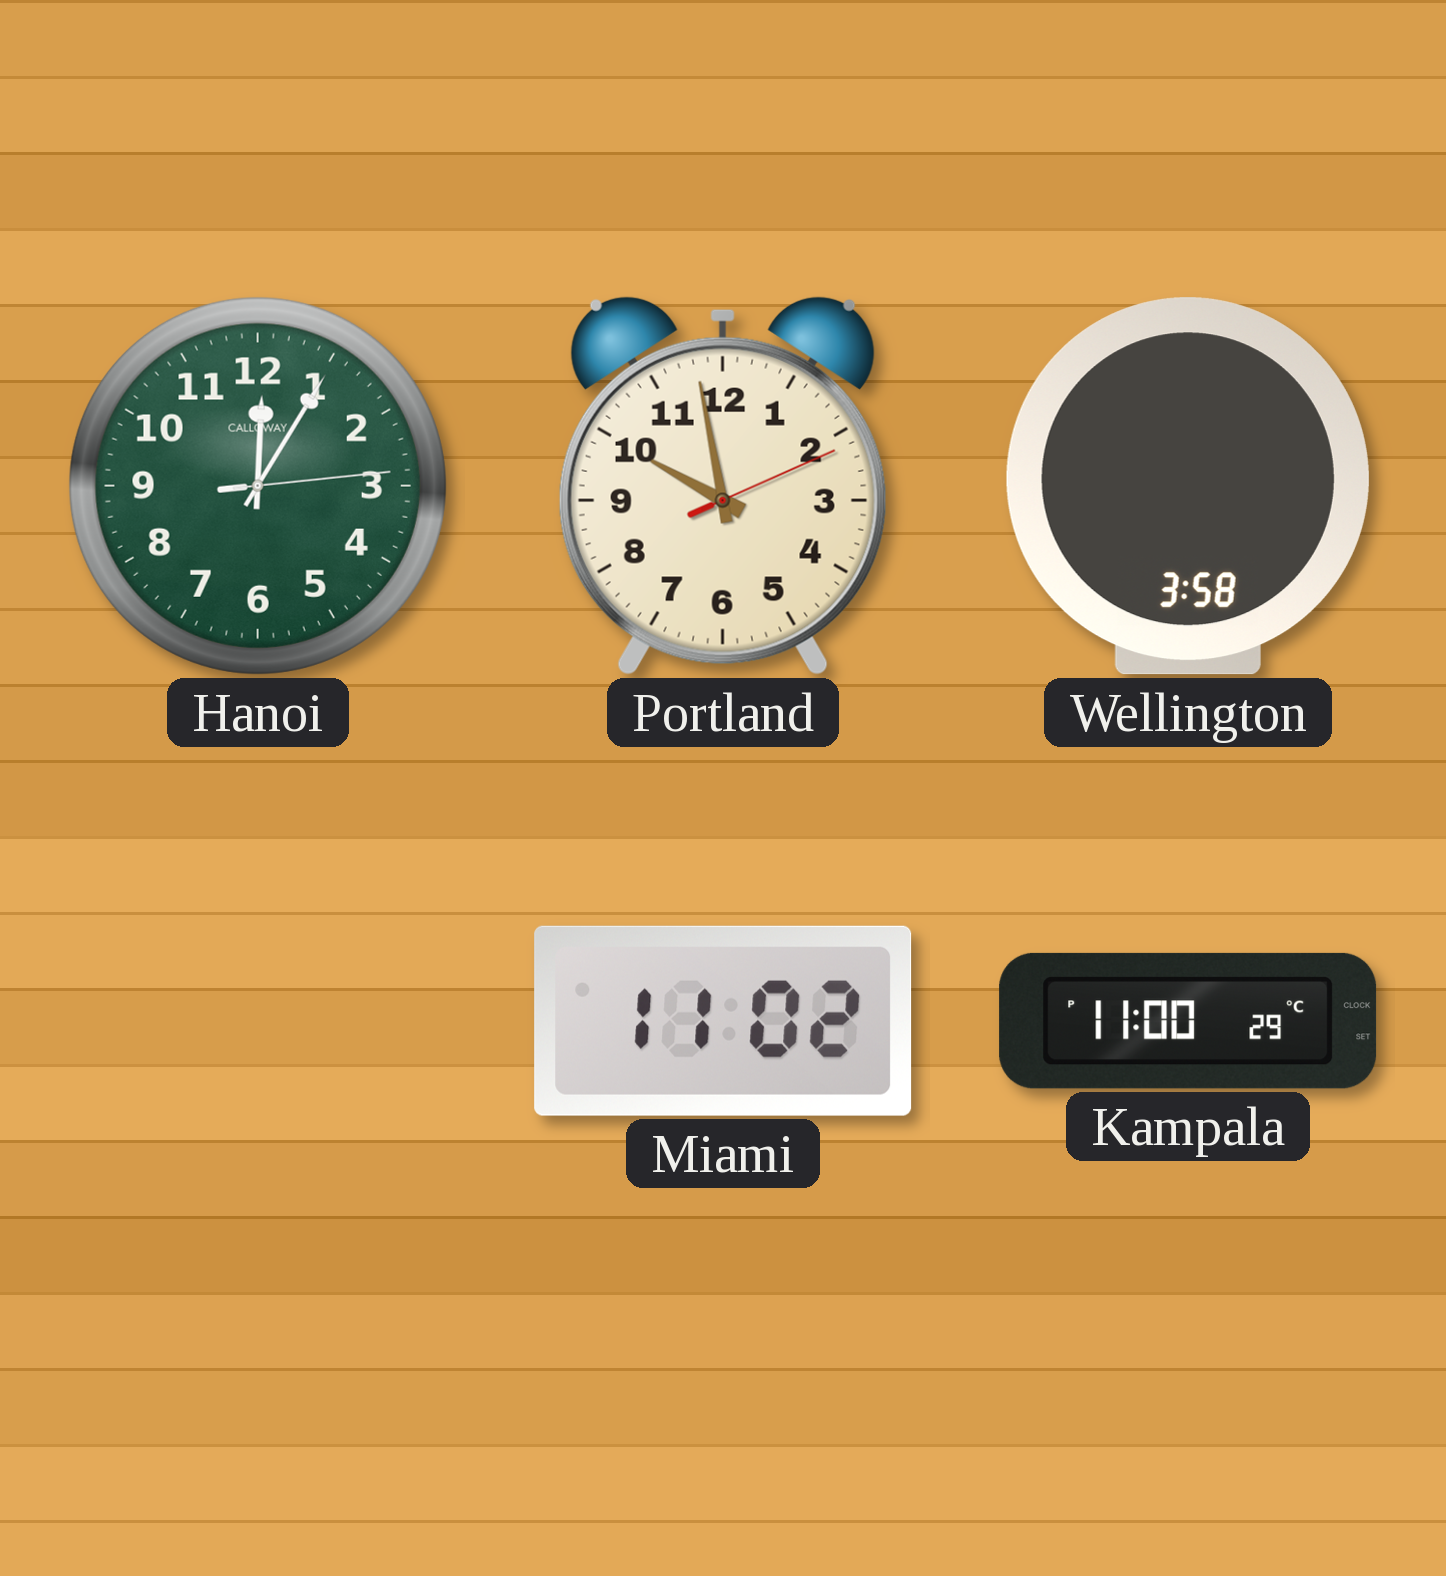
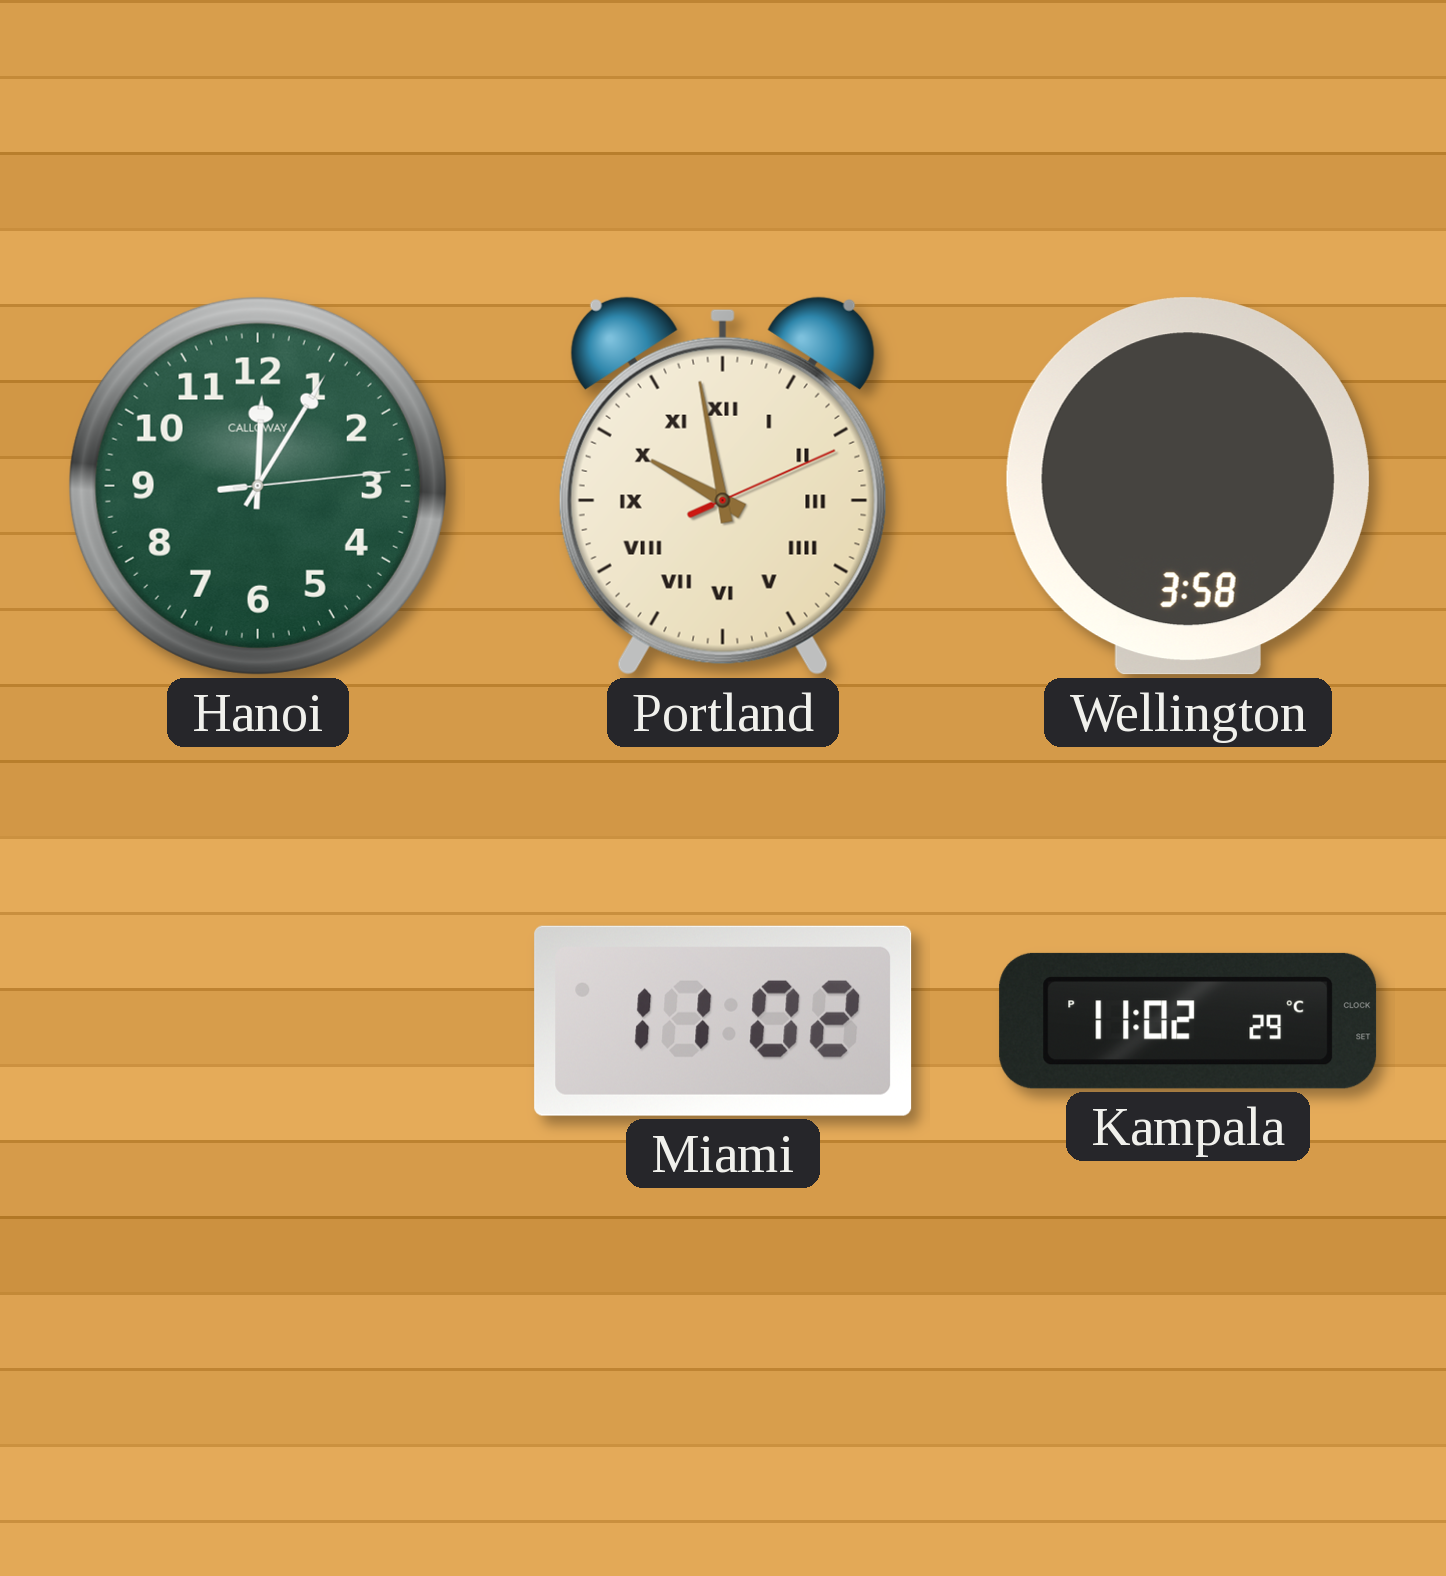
Portland numerals: Arabic -> Roman
Kampala: 11:00 -> 11:02
